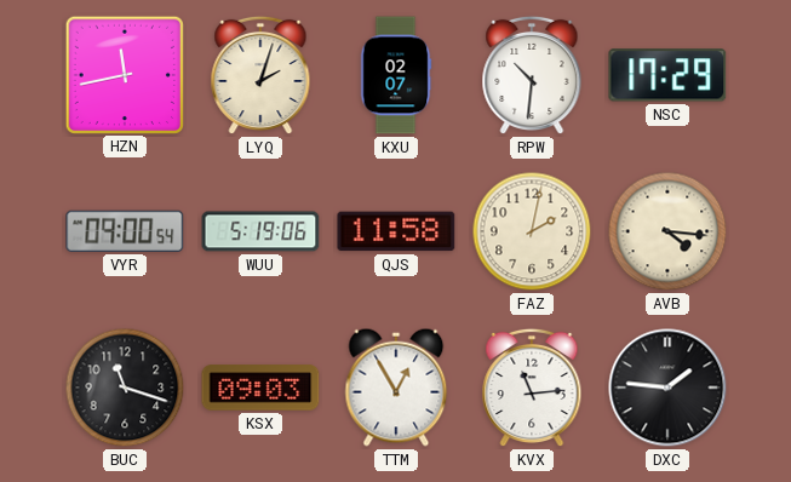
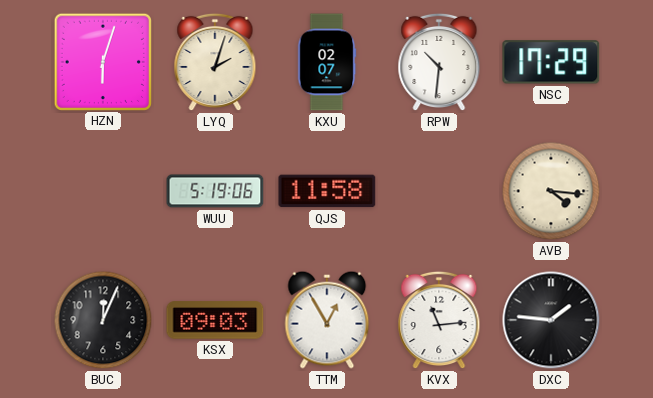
HZN: 11:43 -> 6:03
VYR: 09:00 -> none
FAZ: 2:02 -> none
BUC: 11:18 -> 12:04
